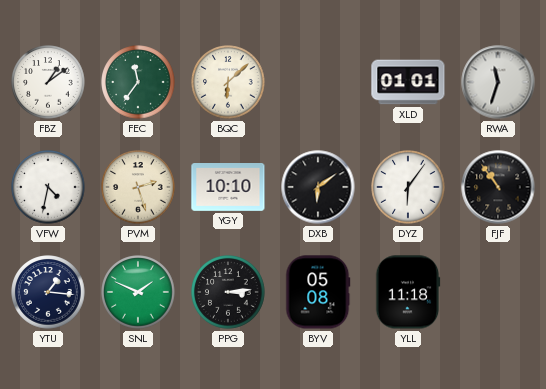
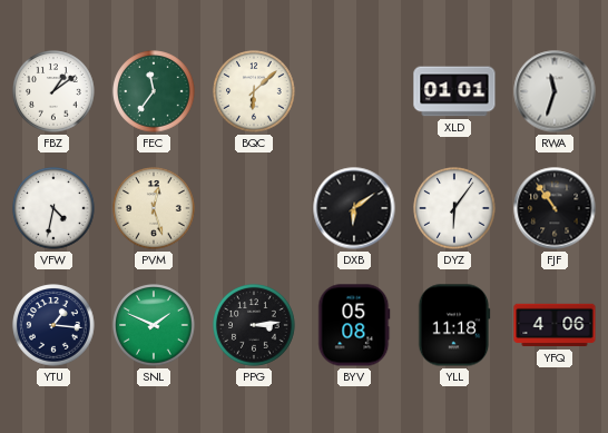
PVM: 2:27 -> 12:27
YGY: 10:10 -> none
YFQ: none -> 4:06
